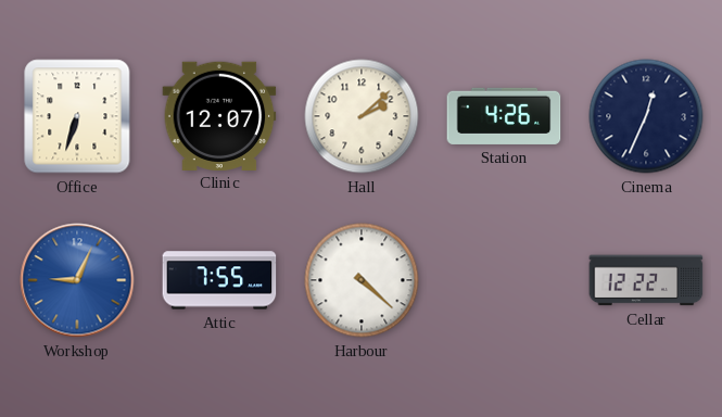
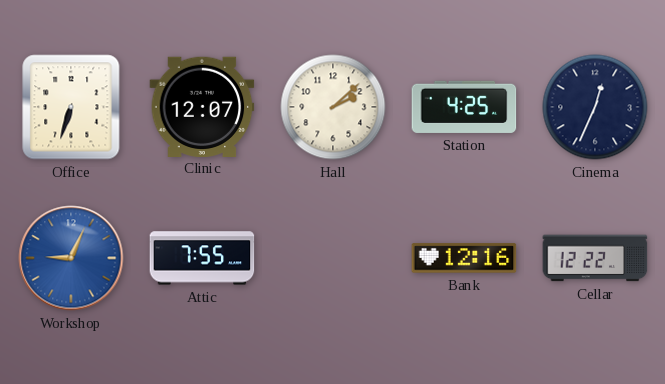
Station: 4:26 -> 4:25
Harbour: 4:22 -> none
Bank: none -> 12:16
